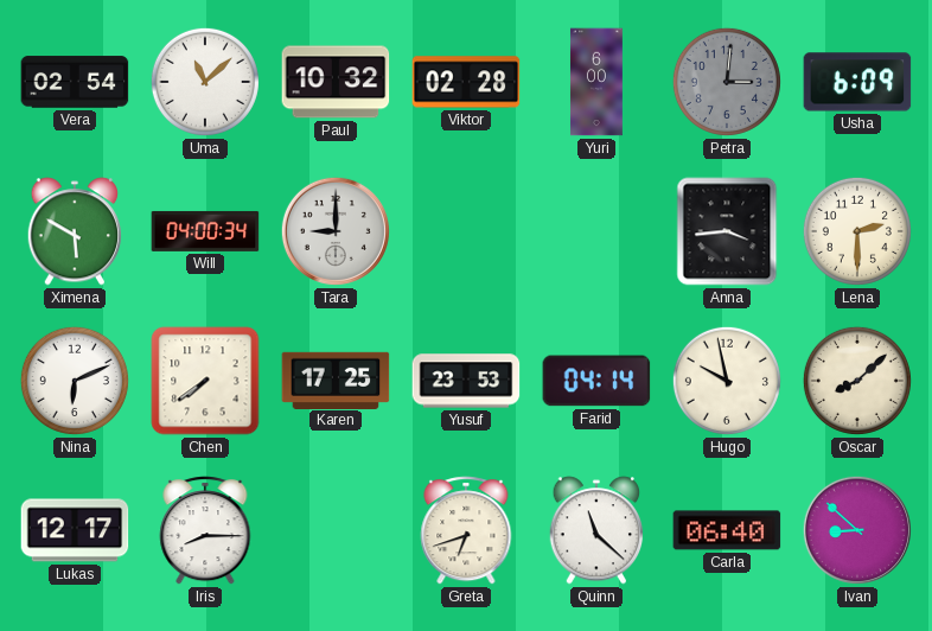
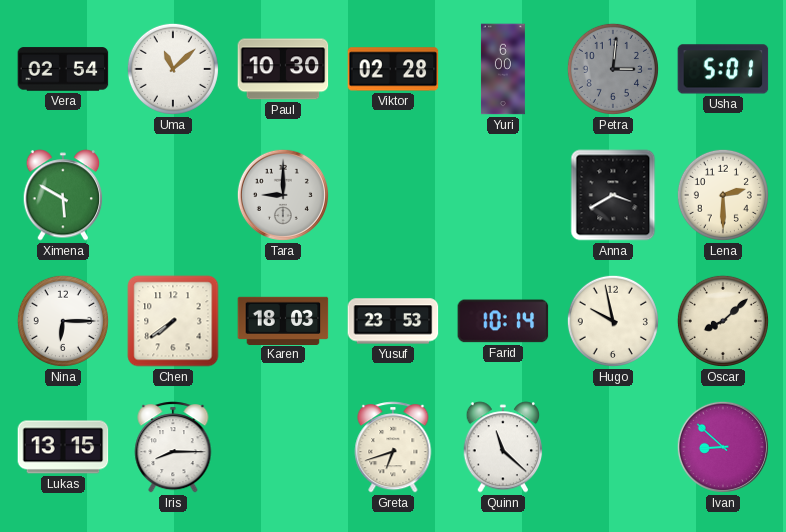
Paul: 10:32 -> 10:30
Usha: 6:09 -> 5:01
Will: 04:00 -> none
Anna: 3:44 -> 3:40
Nina: 6:11 -> 6:15
Karen: 17:25 -> 18:03
Farid: 04:14 -> 10:14
Lukas: 12:17 -> 13:15
Carla: 06:40 -> none
